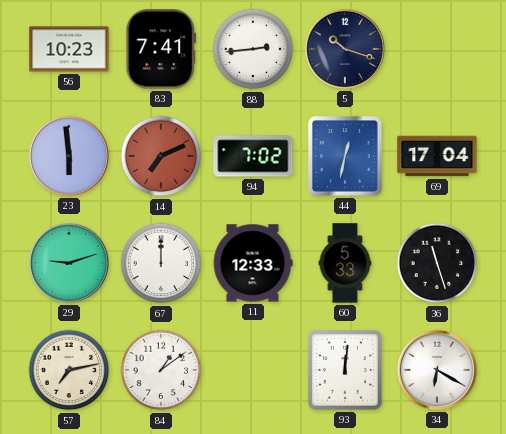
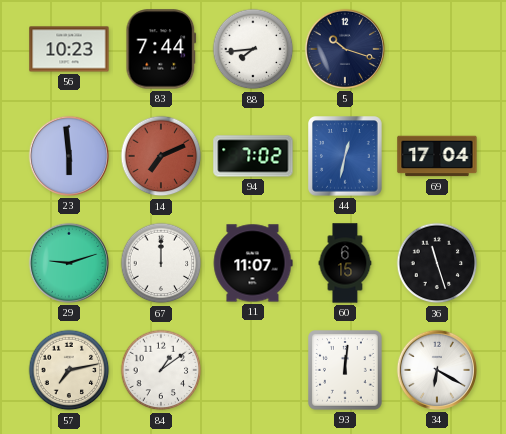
83: 7:41 -> 7:44
88: 2:44 -> 7:44
11: 12:33 -> 11:07
60: 5:33 -> 6:15
